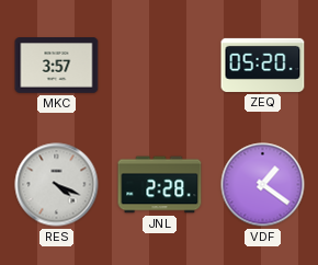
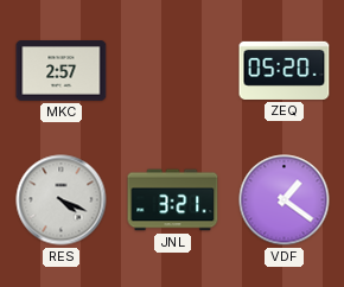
MKC: 3:57 -> 2:57
JNL: 2:28 -> 3:21
